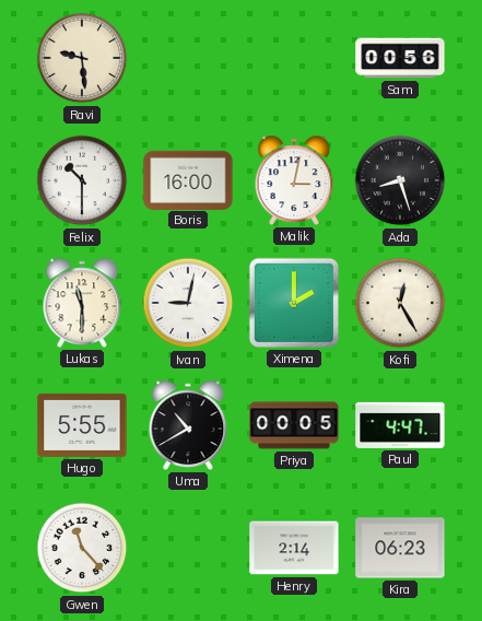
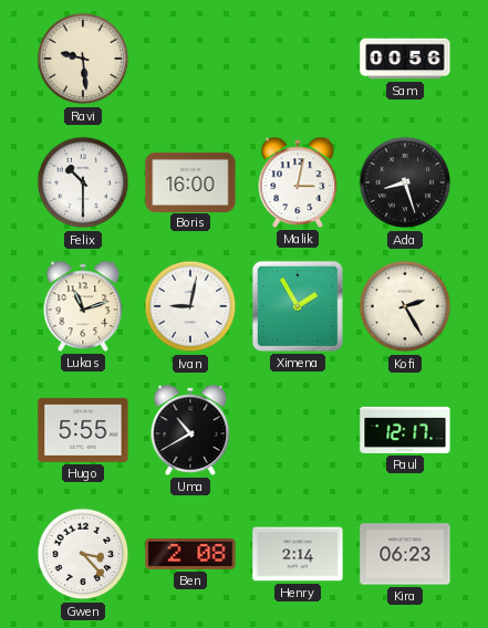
Lukas: 11:30 -> 11:12
Ximena: 2:00 -> 1:55
Kofi: 12:25 -> 2:25
Priya: 00:05 -> none
Paul: 4:47 -> 12:17
Gwen: 11:23 -> 3:23
Ben: none -> 2:08
